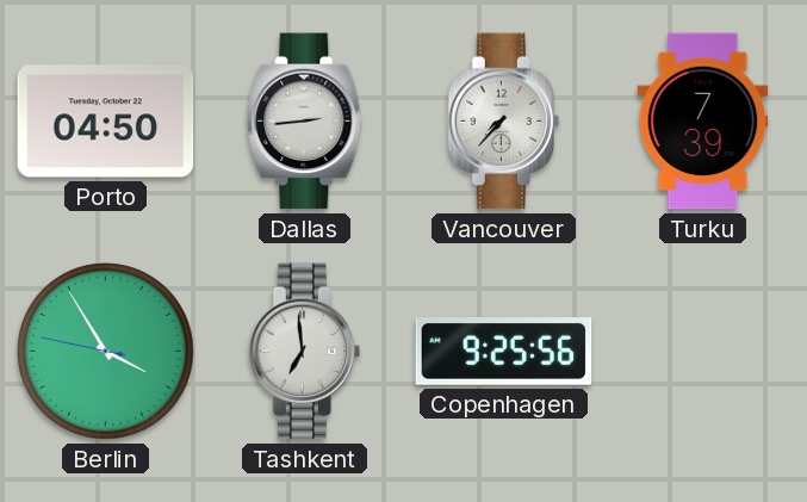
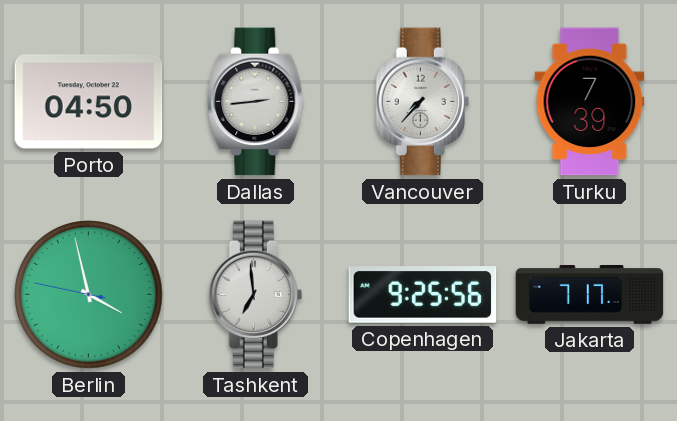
Berlin: 3:54 -> 3:57
Jakarta: none -> 7:17
